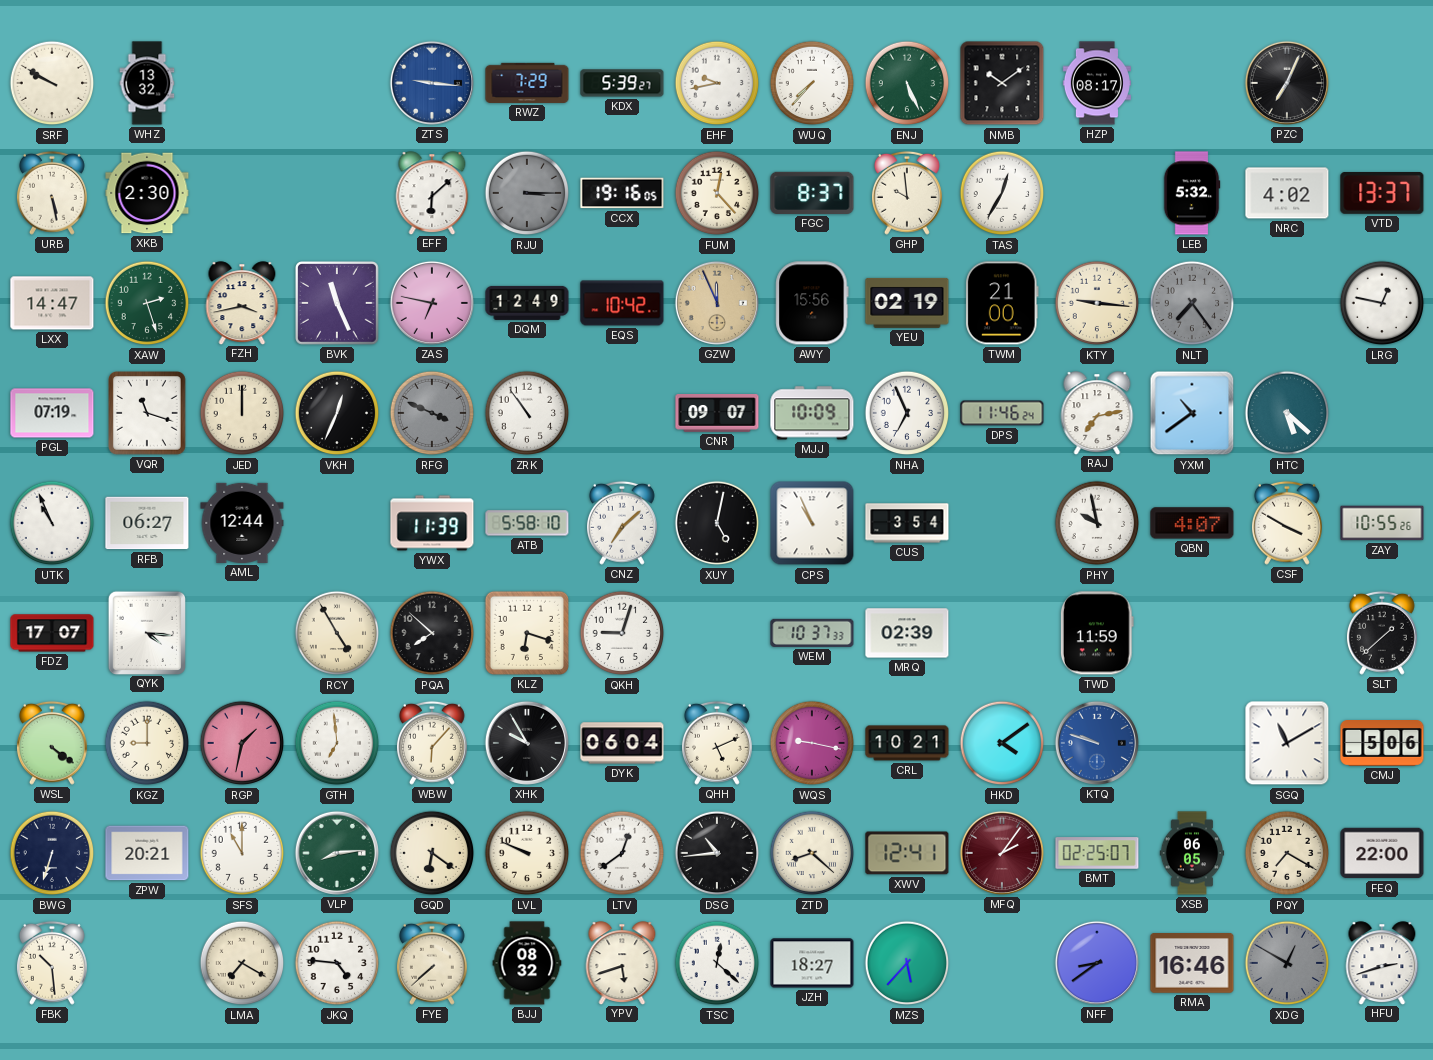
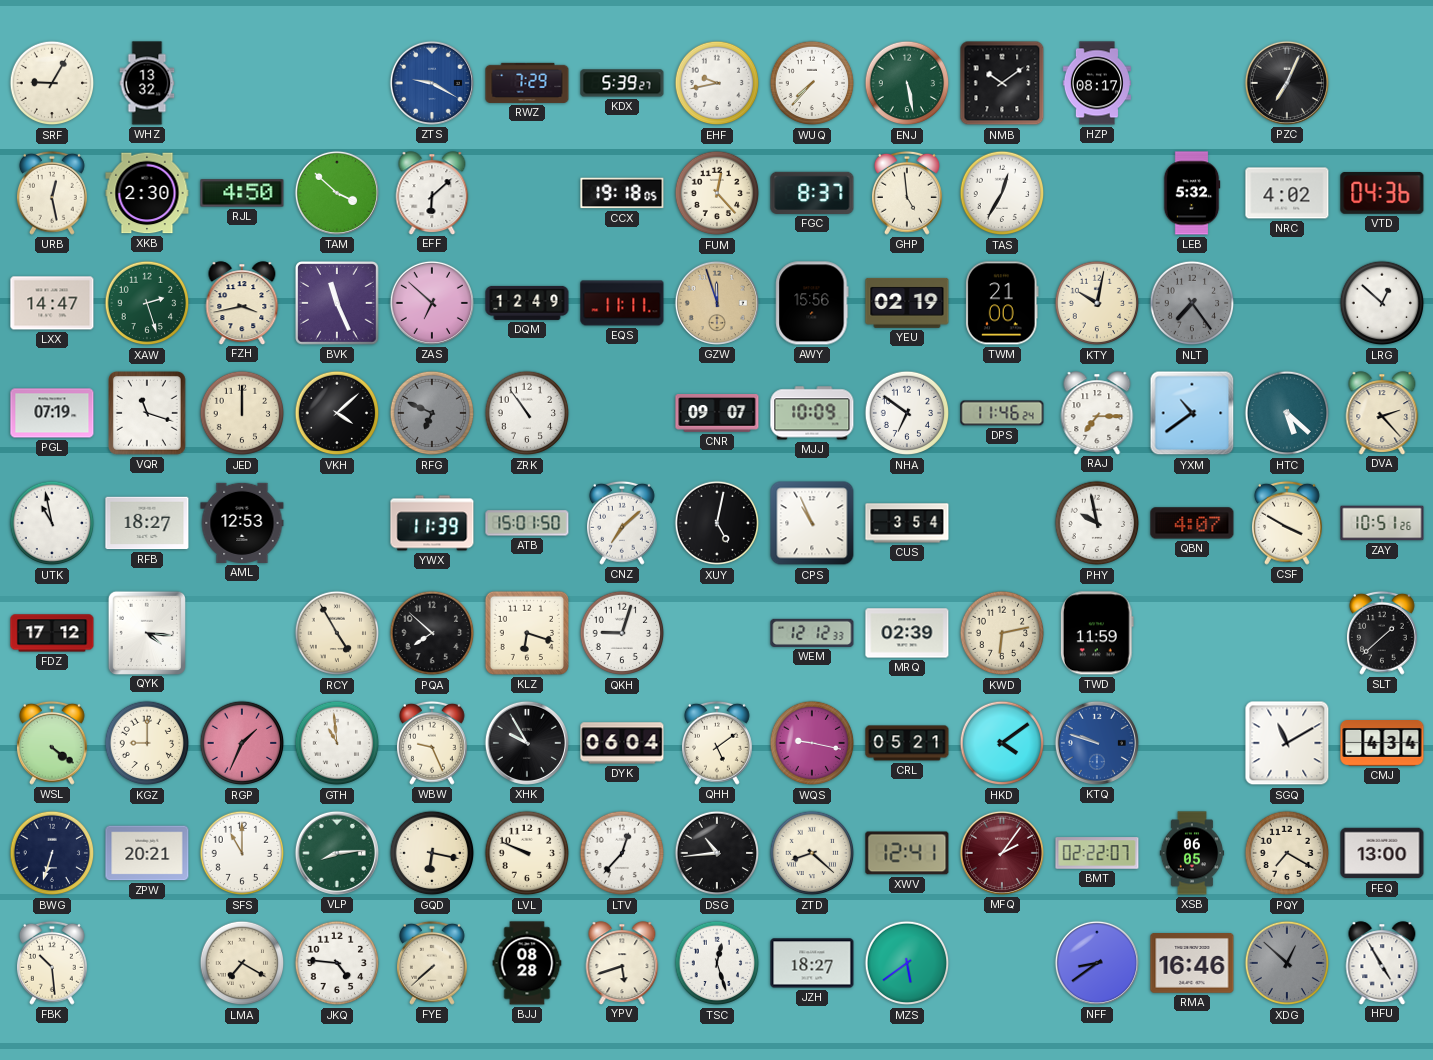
SRF: 9:50 -> 9:05
ZTS: 9:16 -> 9:20
ENJ: 5:26 -> 5:28
URB: 5:28 -> 12:28
RJL: none -> 4:50
TAM: none -> 3:52
RJU: 3:15 -> none
CCX: 19:16 -> 19:18
GHP: 9:59 -> 4:59
VTD: 13:37 -> 04:36
ZAS: 6:47 -> 6:52
EQS: 10:42 -> 11:11
GZW: 11:56 -> 11:57
KTY: 9:16 -> 10:02
LRG: 12:47 -> 12:52
VKH: 12:34 -> 4:08
RFG: 3:49 -> 6:49
NHA: 6:56 -> 6:51
RAJ: 7:13 -> 7:15
DVA: none -> 2:23
UTK: 10:56 -> 10:58
RFB: 06:27 -> 18:27
AML: 12:44 -> 12:53
ATB: 5:58 -> 15:01
ZAY: 10:55 -> 10:51
FDZ: 17:07 -> 17:12
WEM: 10:37 -> 12:12
KWD: none -> 6:13
RGP: 1:32 -> 1:34
GTH: 6:59 -> 10:59
WBW: 6:07 -> 9:26
QHH: 5:11 -> 5:09
CRL: 10:21 -> 05:21
CMJ: 5:06 -> 4:34
GQD: 6:21 -> 6:17
LTV: 12:39 -> 12:37
BMT: 02:25 -> 02:22
FEQ: 22:00 -> 13:00
BJJ: 08:32 -> 08:28
TSC: 12:22 -> 12:27
MZS: 5:37 -> 5:39
XDG: 12:50 -> 12:52
HFU: 2:42 -> 4:55
